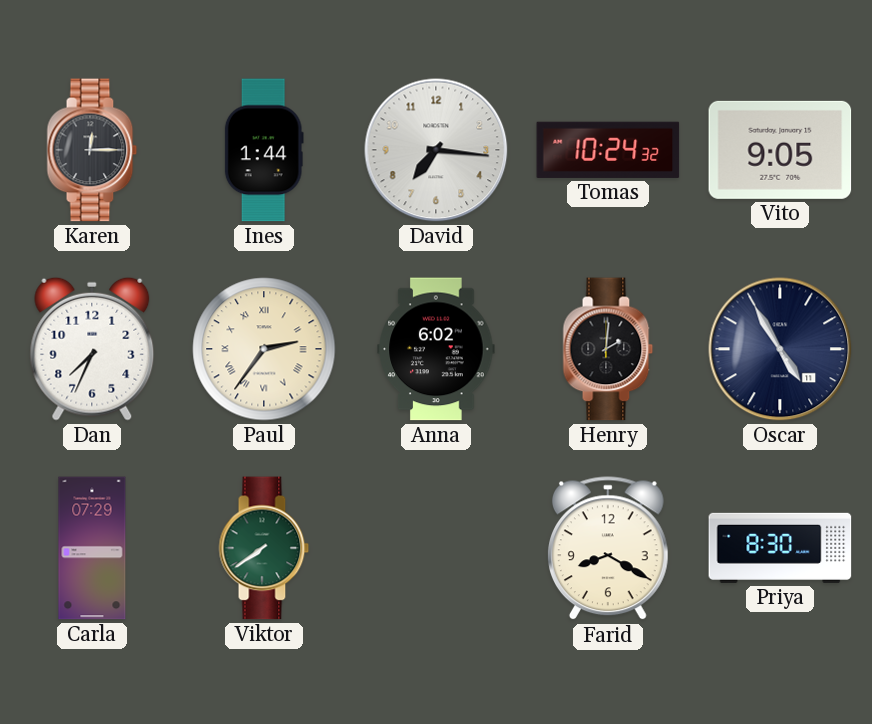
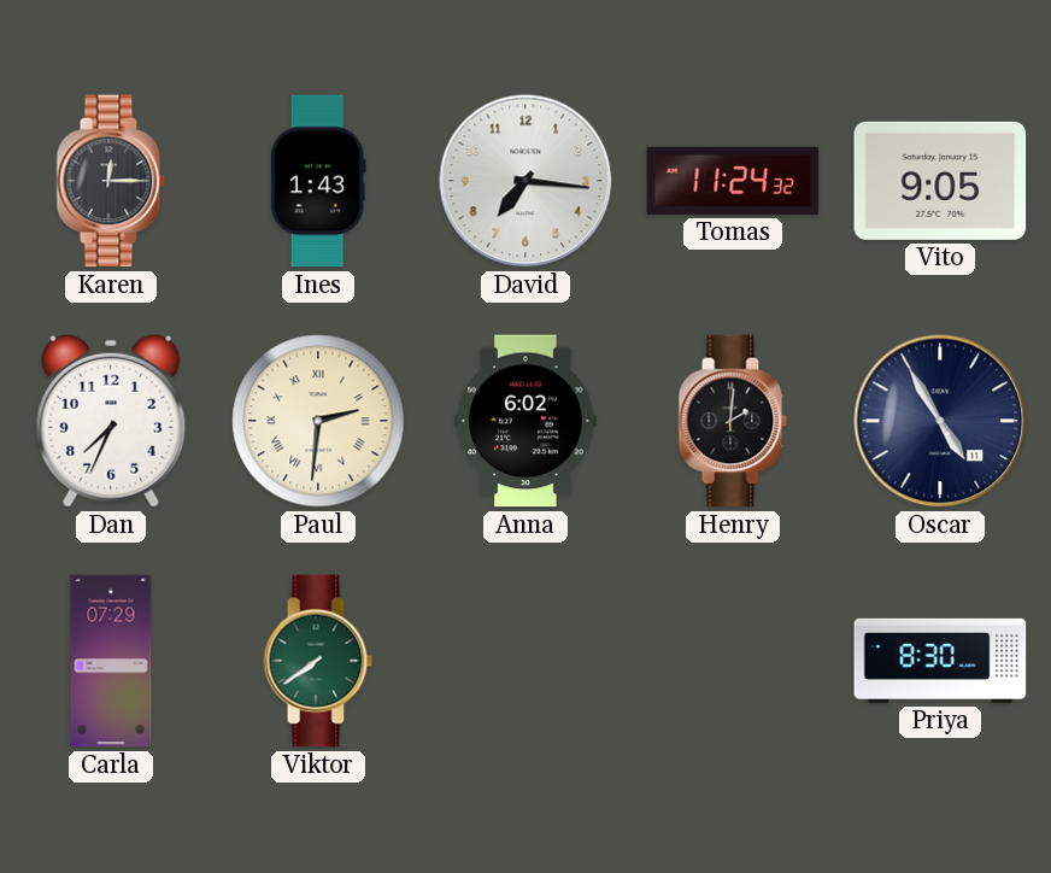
Ines: 1:44 -> 1:43
Tomas: 10:24 -> 11:24
Paul: 2:36 -> 2:31
Farid: 8:20 -> none
